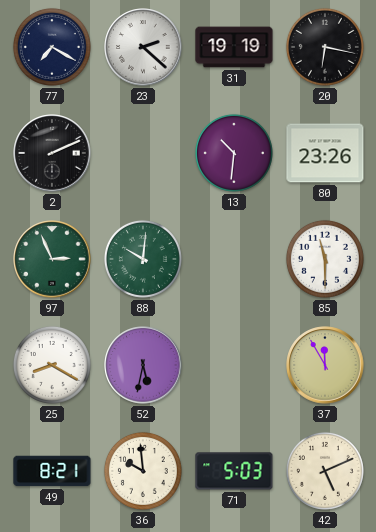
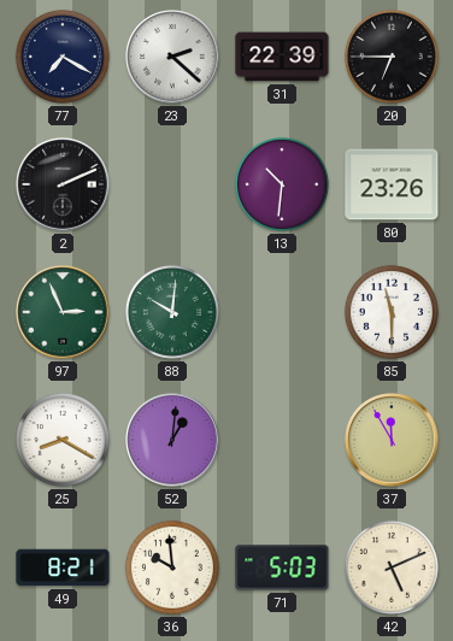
31: 19:19 -> 22:39
20: 6:17 -> 6:45
52: 5:32 -> 1:01
